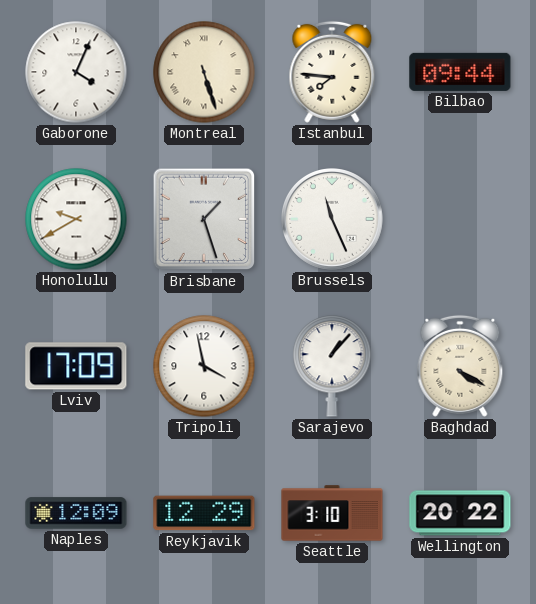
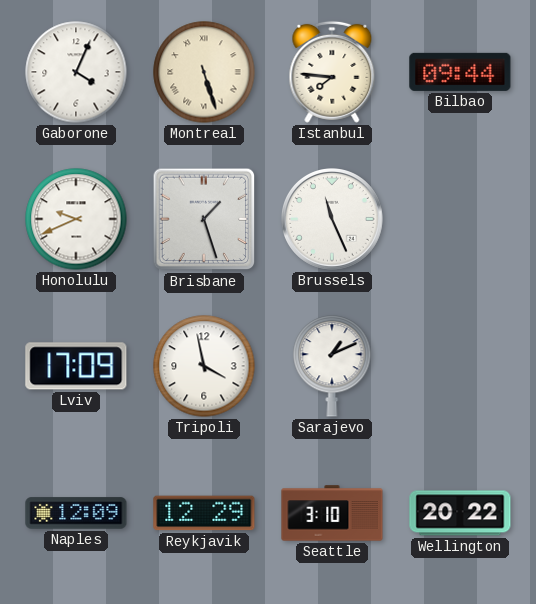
Honolulu: 9:40 -> 9:41
Sarajevo: 1:07 -> 1:11
Baghdad: 4:20 -> none
